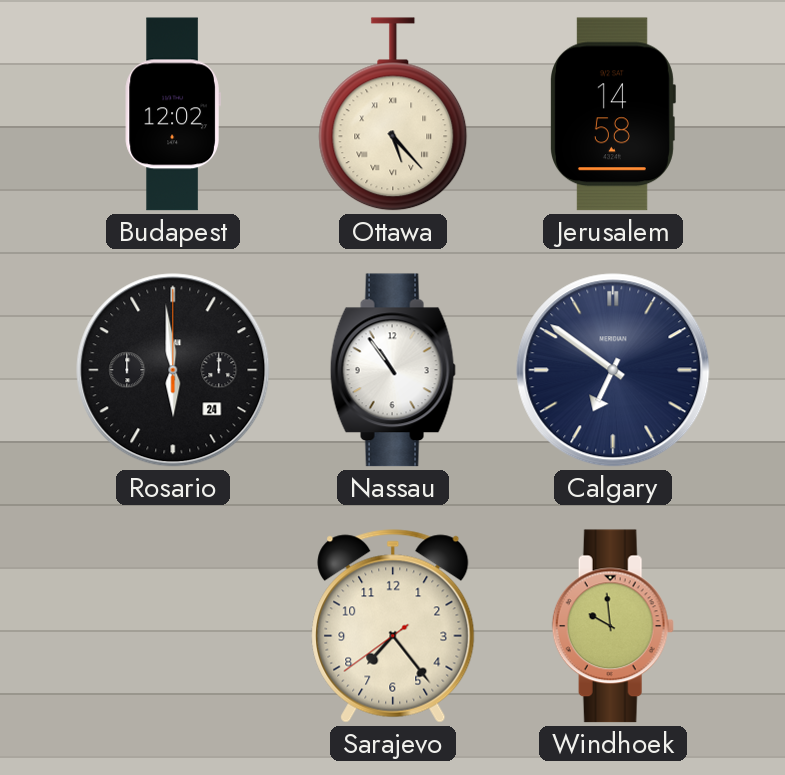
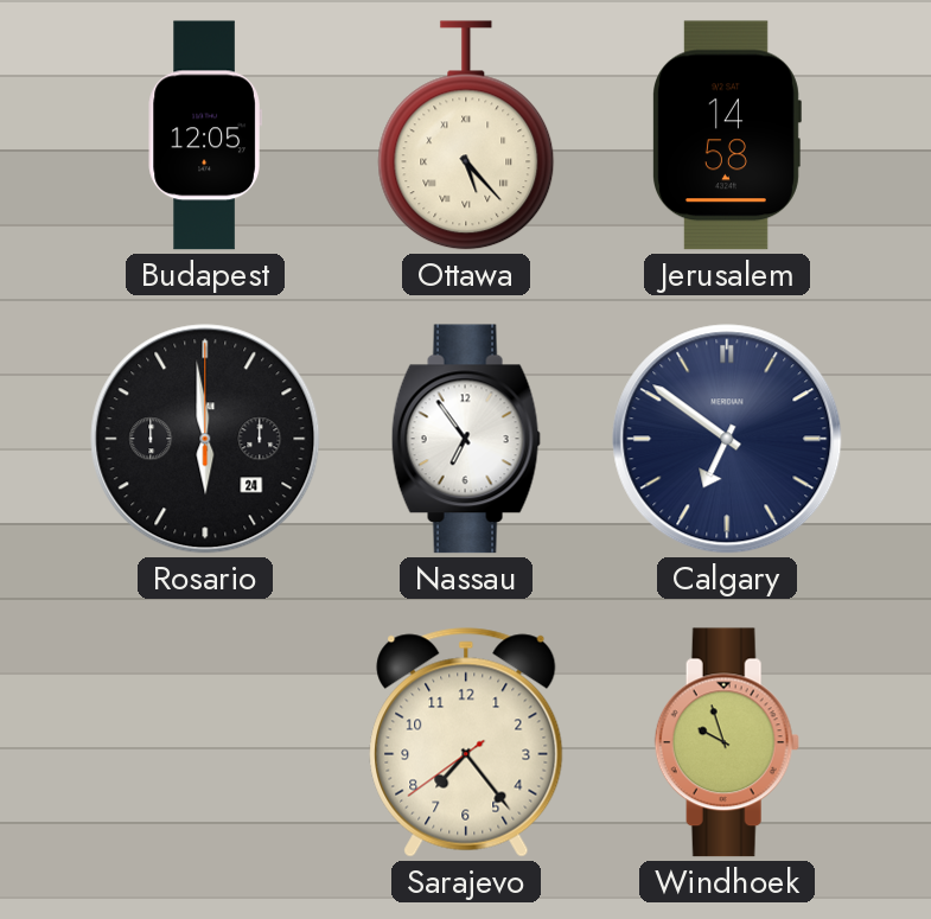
Budapest: 12:02 -> 12:05
Nassau: 10:54 -> 6:54
Windhoek: 9:59 -> 9:57
